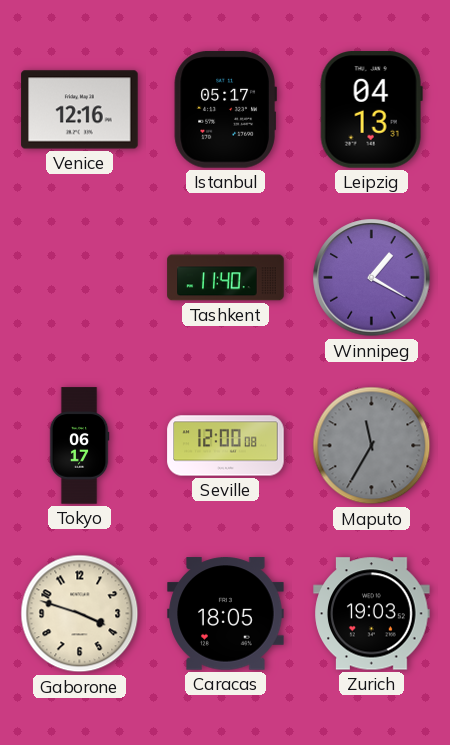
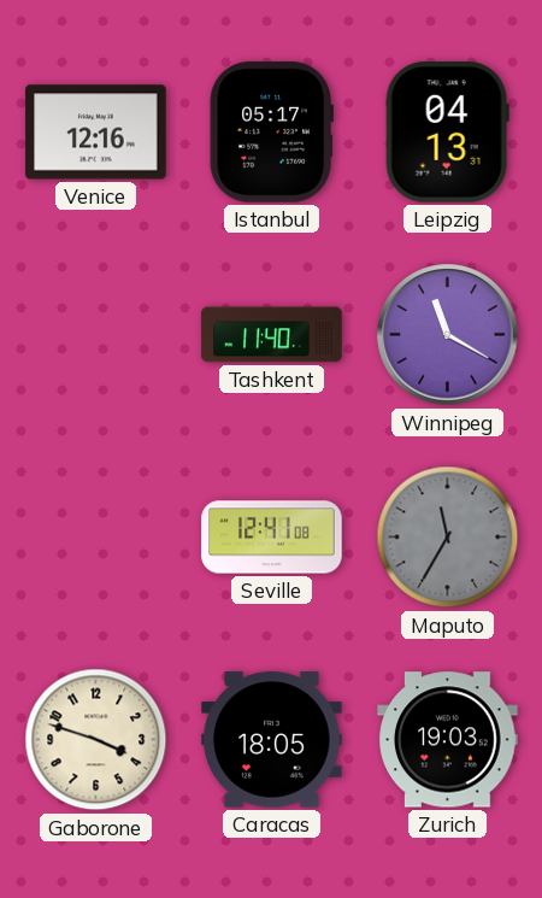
Winnipeg: 1:20 -> 11:20
Tokyo: 06:17 -> none
Seville: 12:00 -> 12:41
